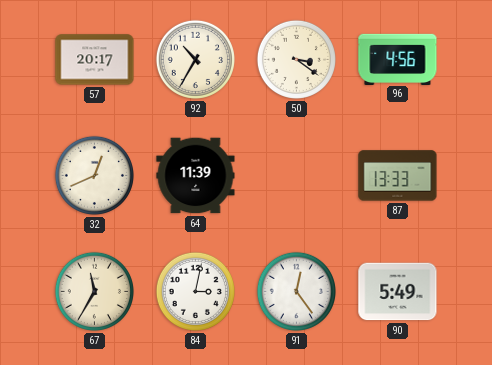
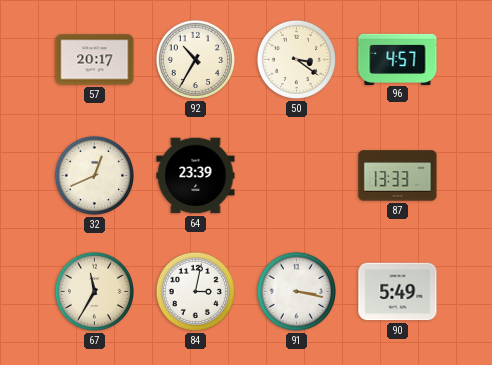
96: 4:56 -> 4:57
64: 11:39 -> 23:39
91: 12:24 -> 3:17
